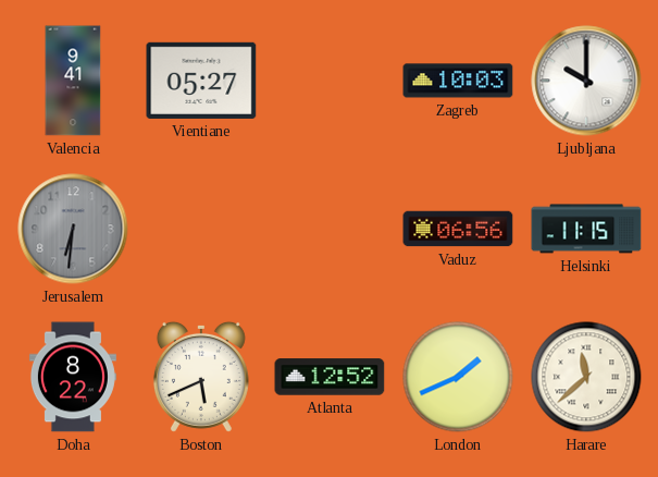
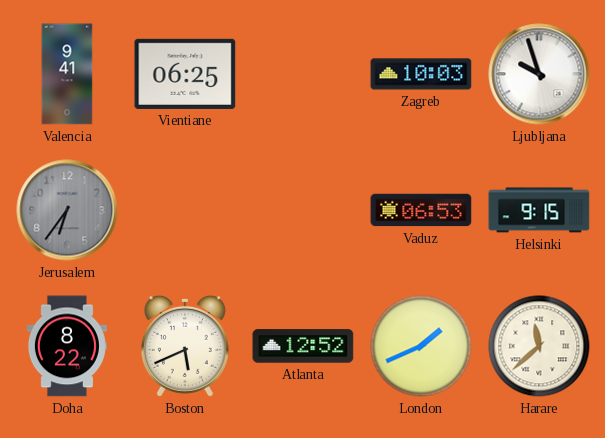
Vientiane: 05:27 -> 06:25
Ljubljana: 10:00 -> 9:57
Jerusalem: 6:31 -> 6:36
Vaduz: 06:56 -> 06:53
Helsinki: 11:15 -> 9:15
